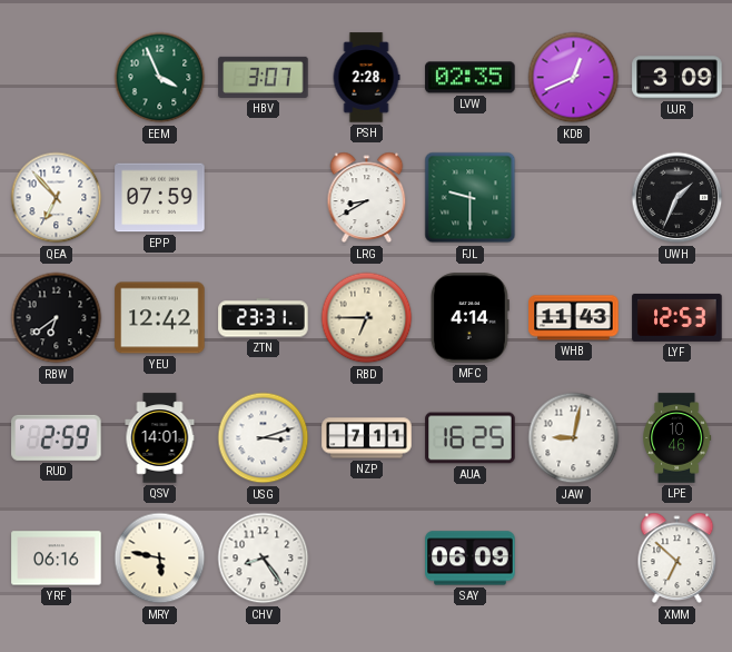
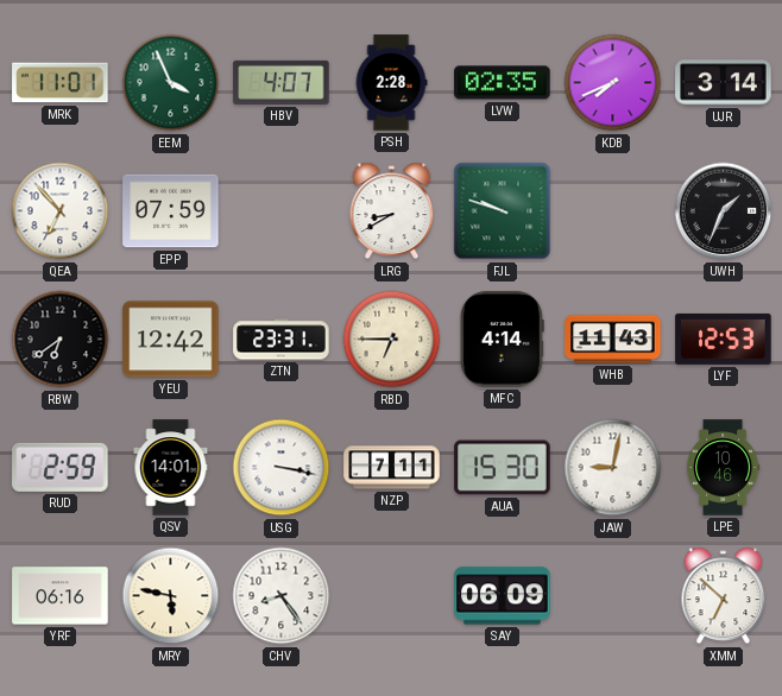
MRK: none -> 11:01
HBV: 3:07 -> 4:07
KDB: 12:41 -> 7:41
UJR: 3:09 -> 3:14
FJL: 9:30 -> 9:48
USG: 3:12 -> 3:17
AUA: 16:25 -> 15:30
